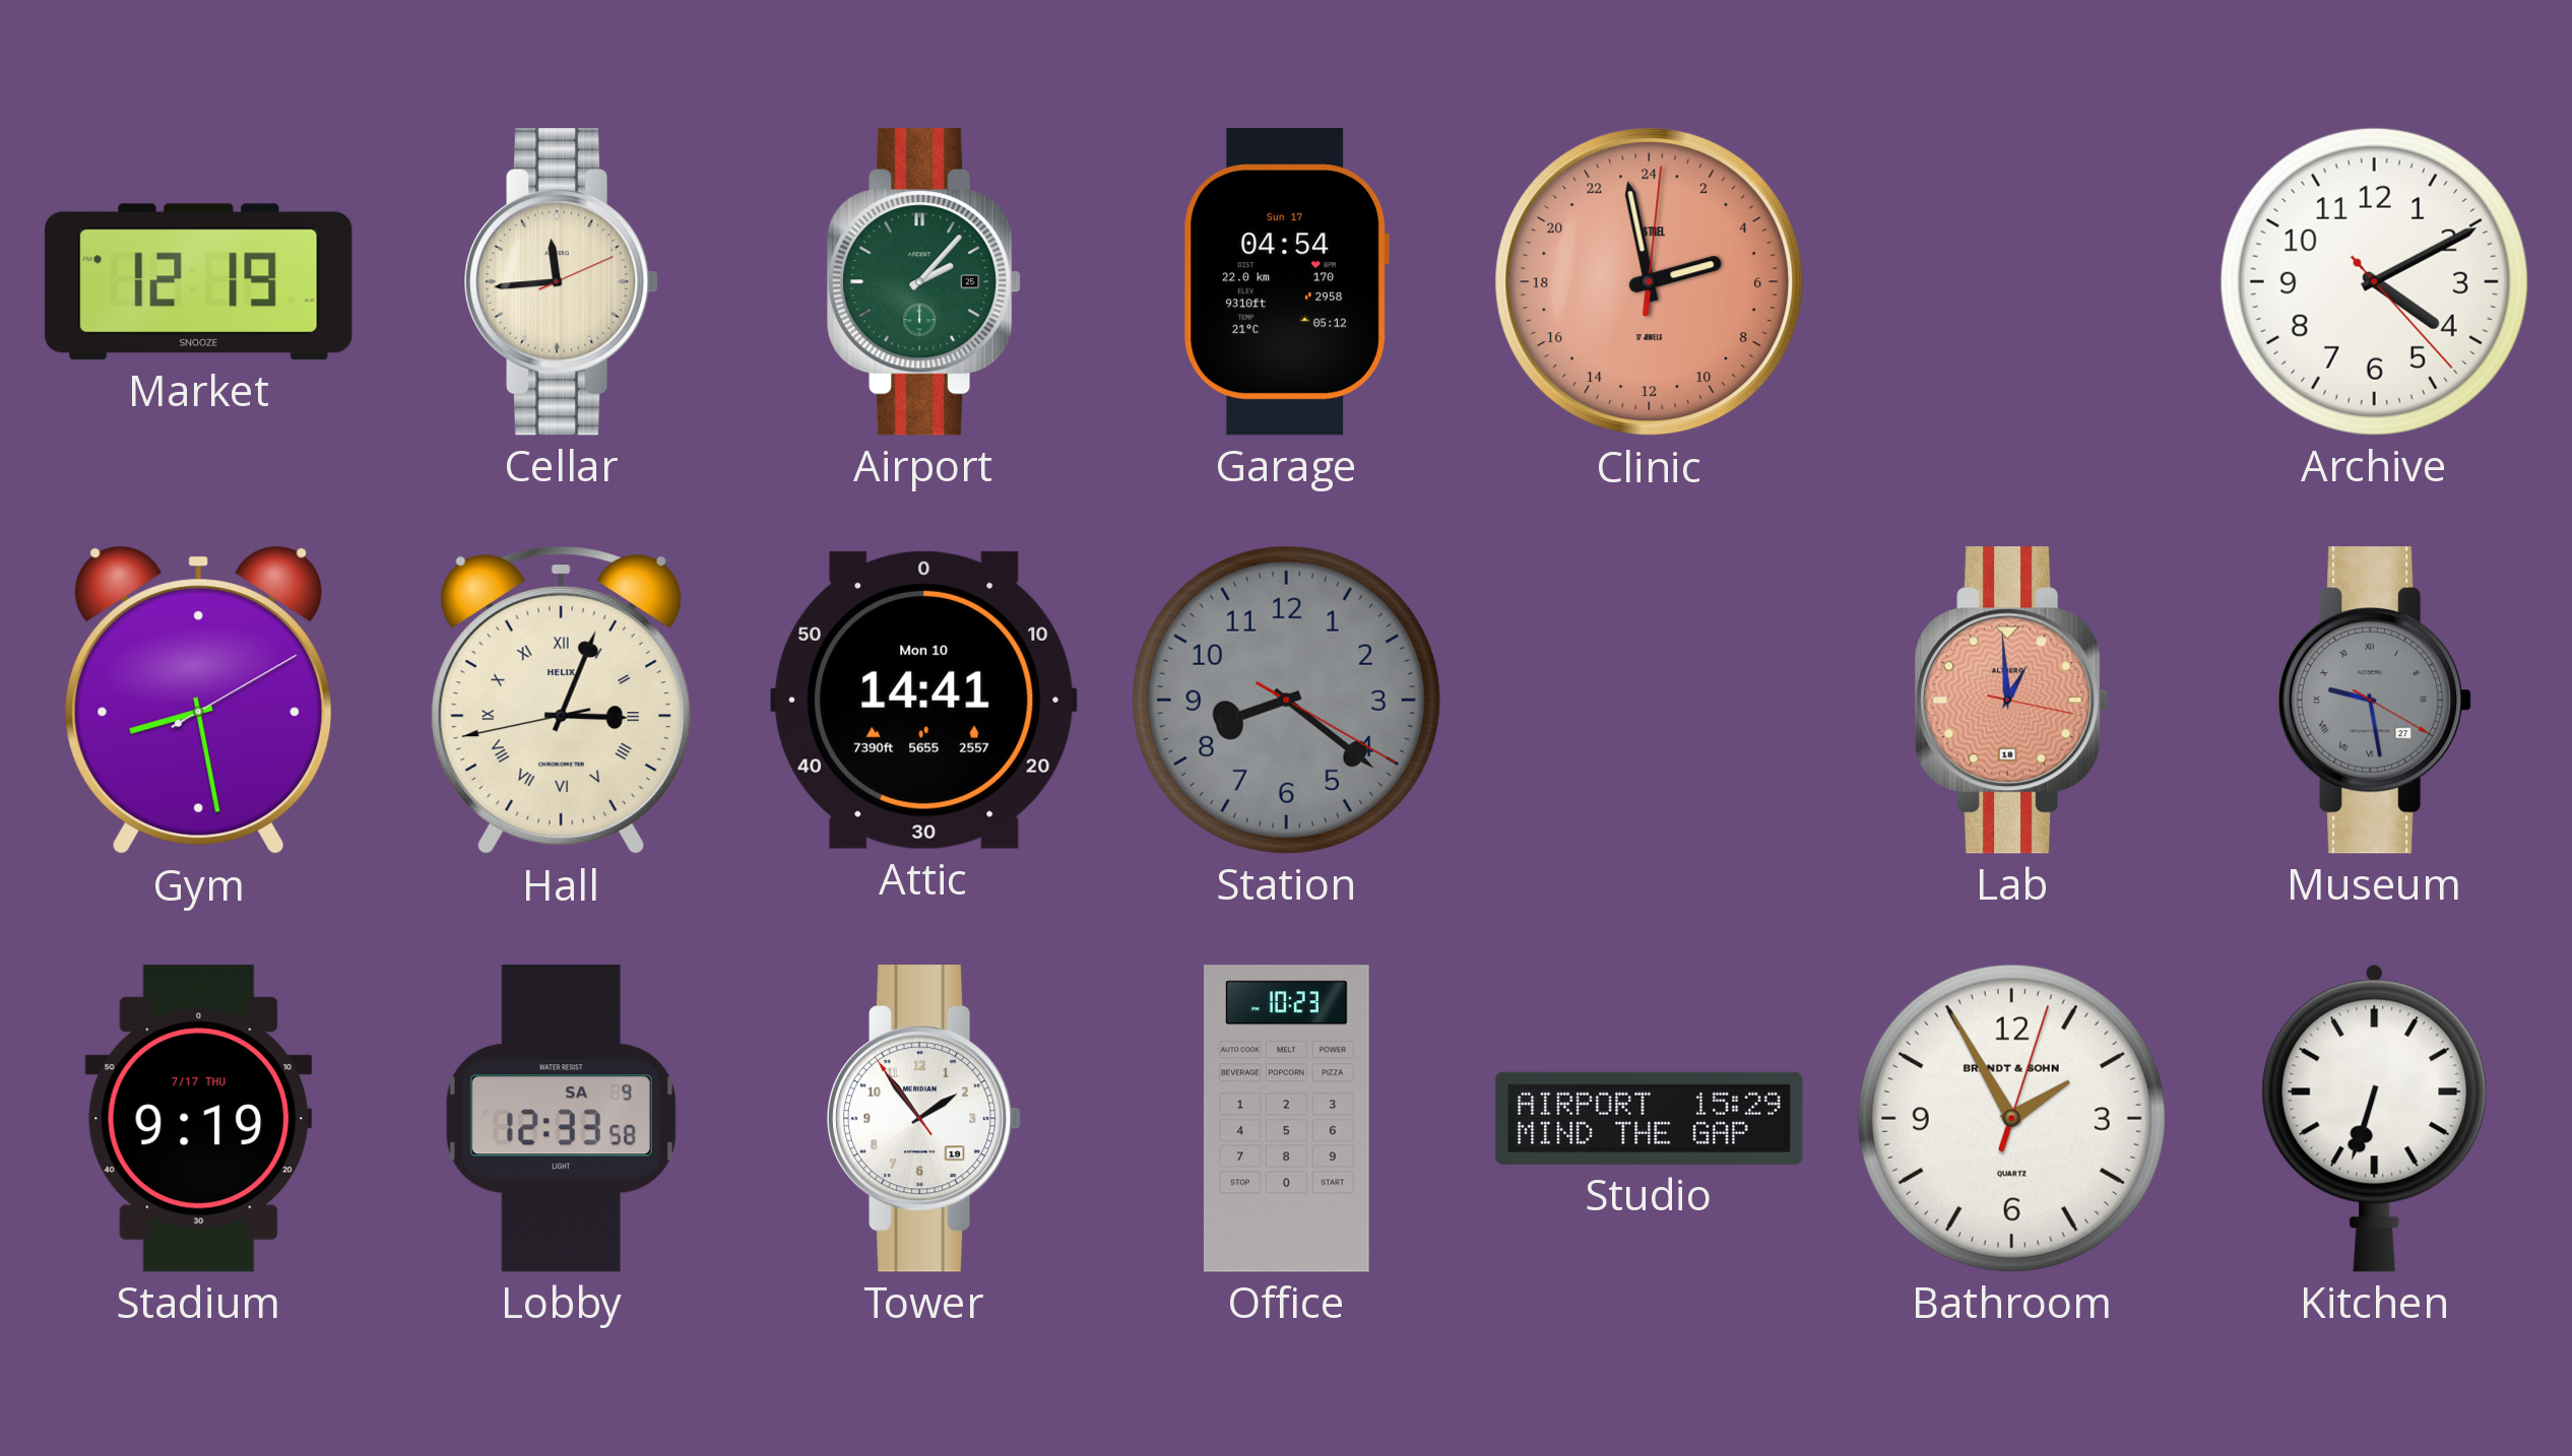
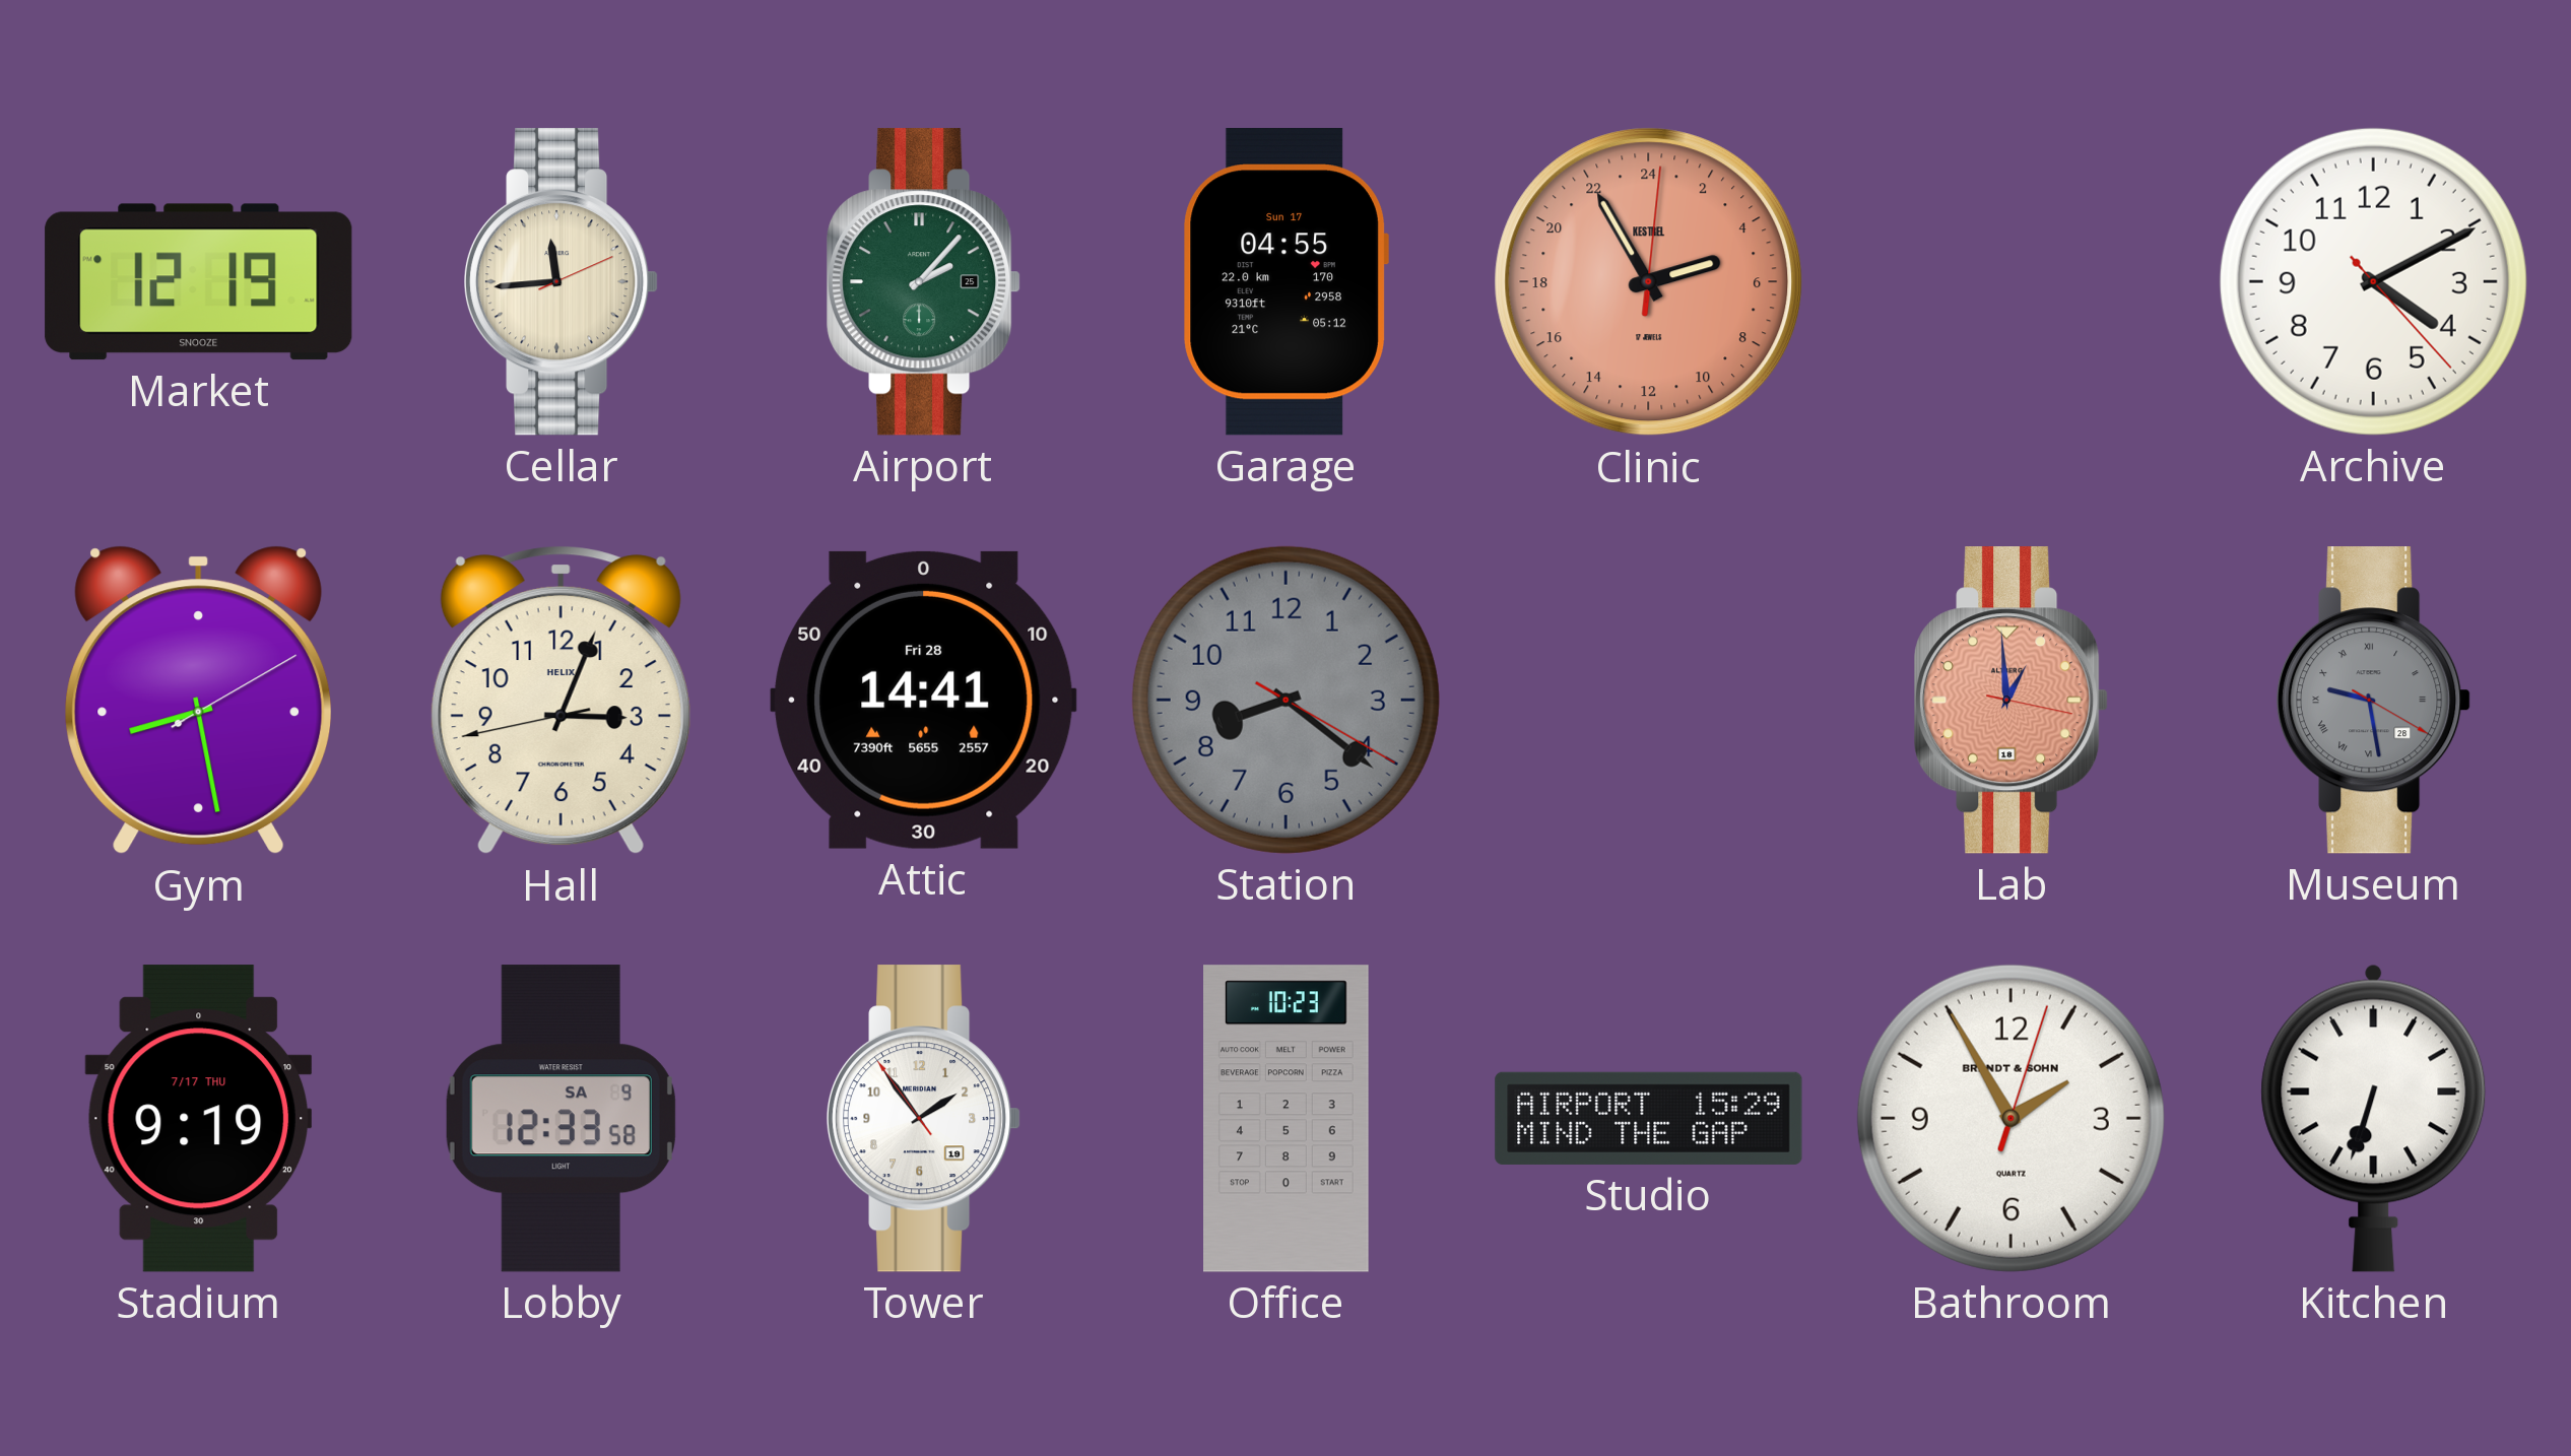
Garage: 04:54 -> 04:55
Clinic: 4:58 -> 4:55
Hall numerals: Roman -> Arabic
Attic date: Mon 10 -> Fri 28
Museum date: 27 -> 28
